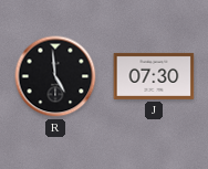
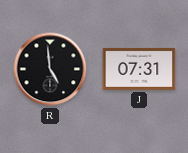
J: 07:30 -> 07:31
